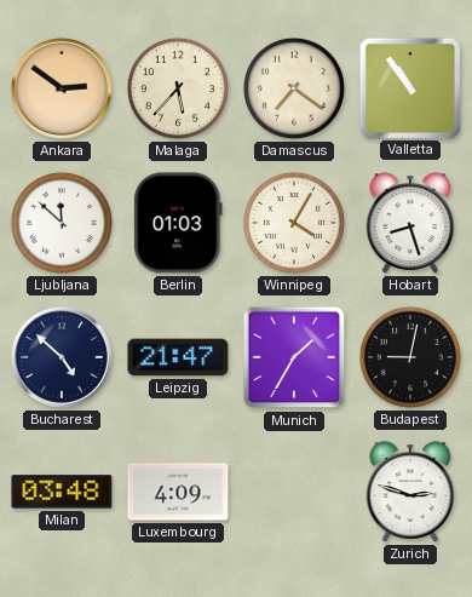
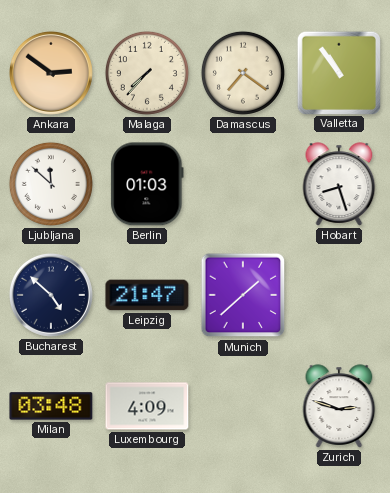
Malaga: 5:37 -> 7:37
Winnipeg: 4:05 -> none
Munich: 1:35 -> 1:38
Budapest: 9:02 -> none
